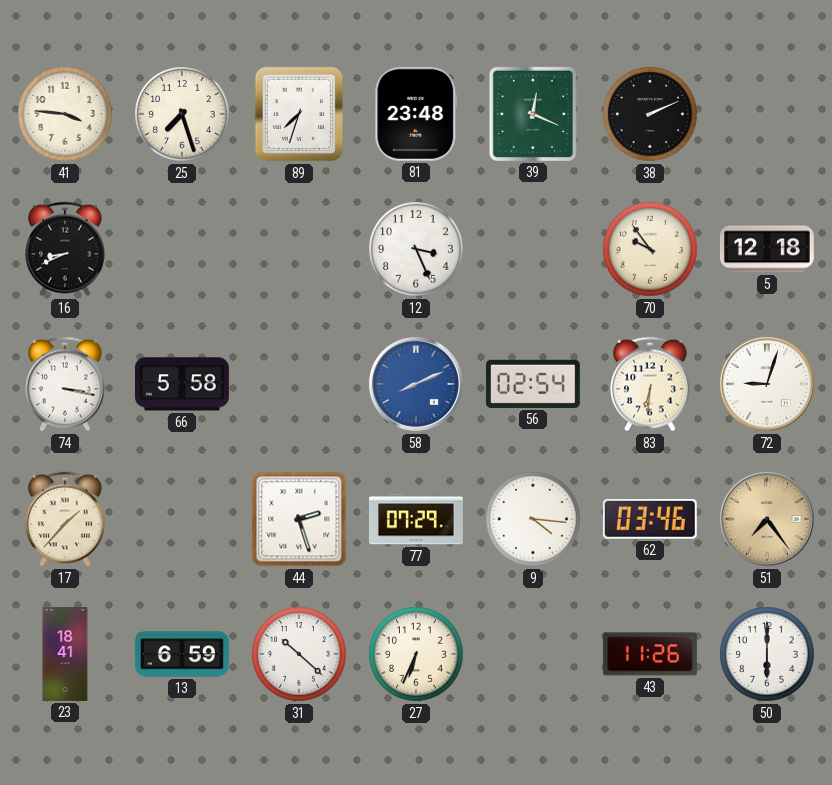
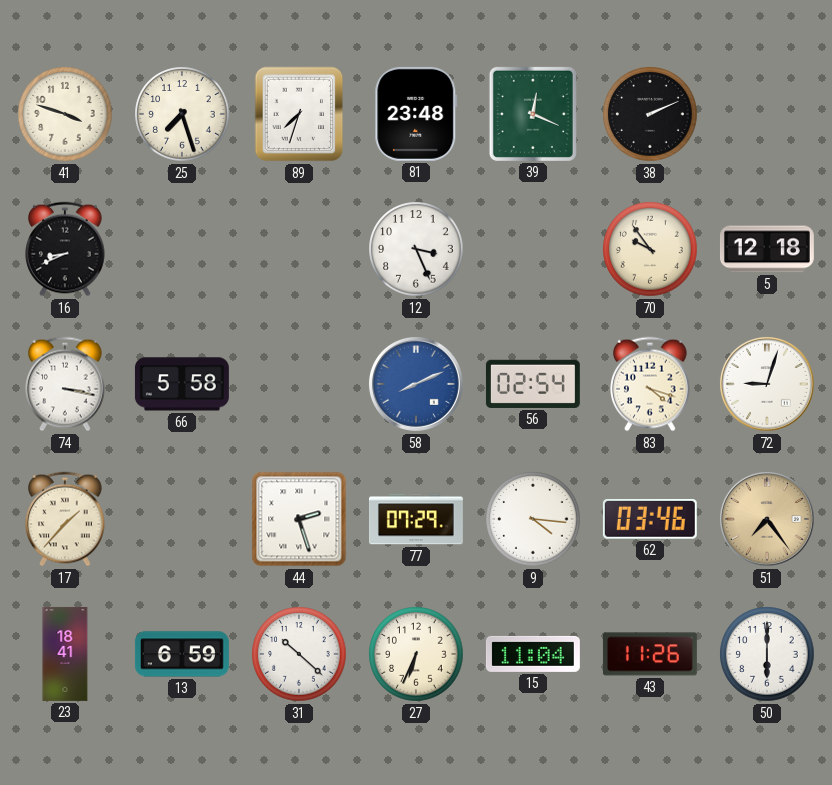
41: 3:46 -> 3:48
83: 6:31 -> 4:18
15: none -> 11:04
